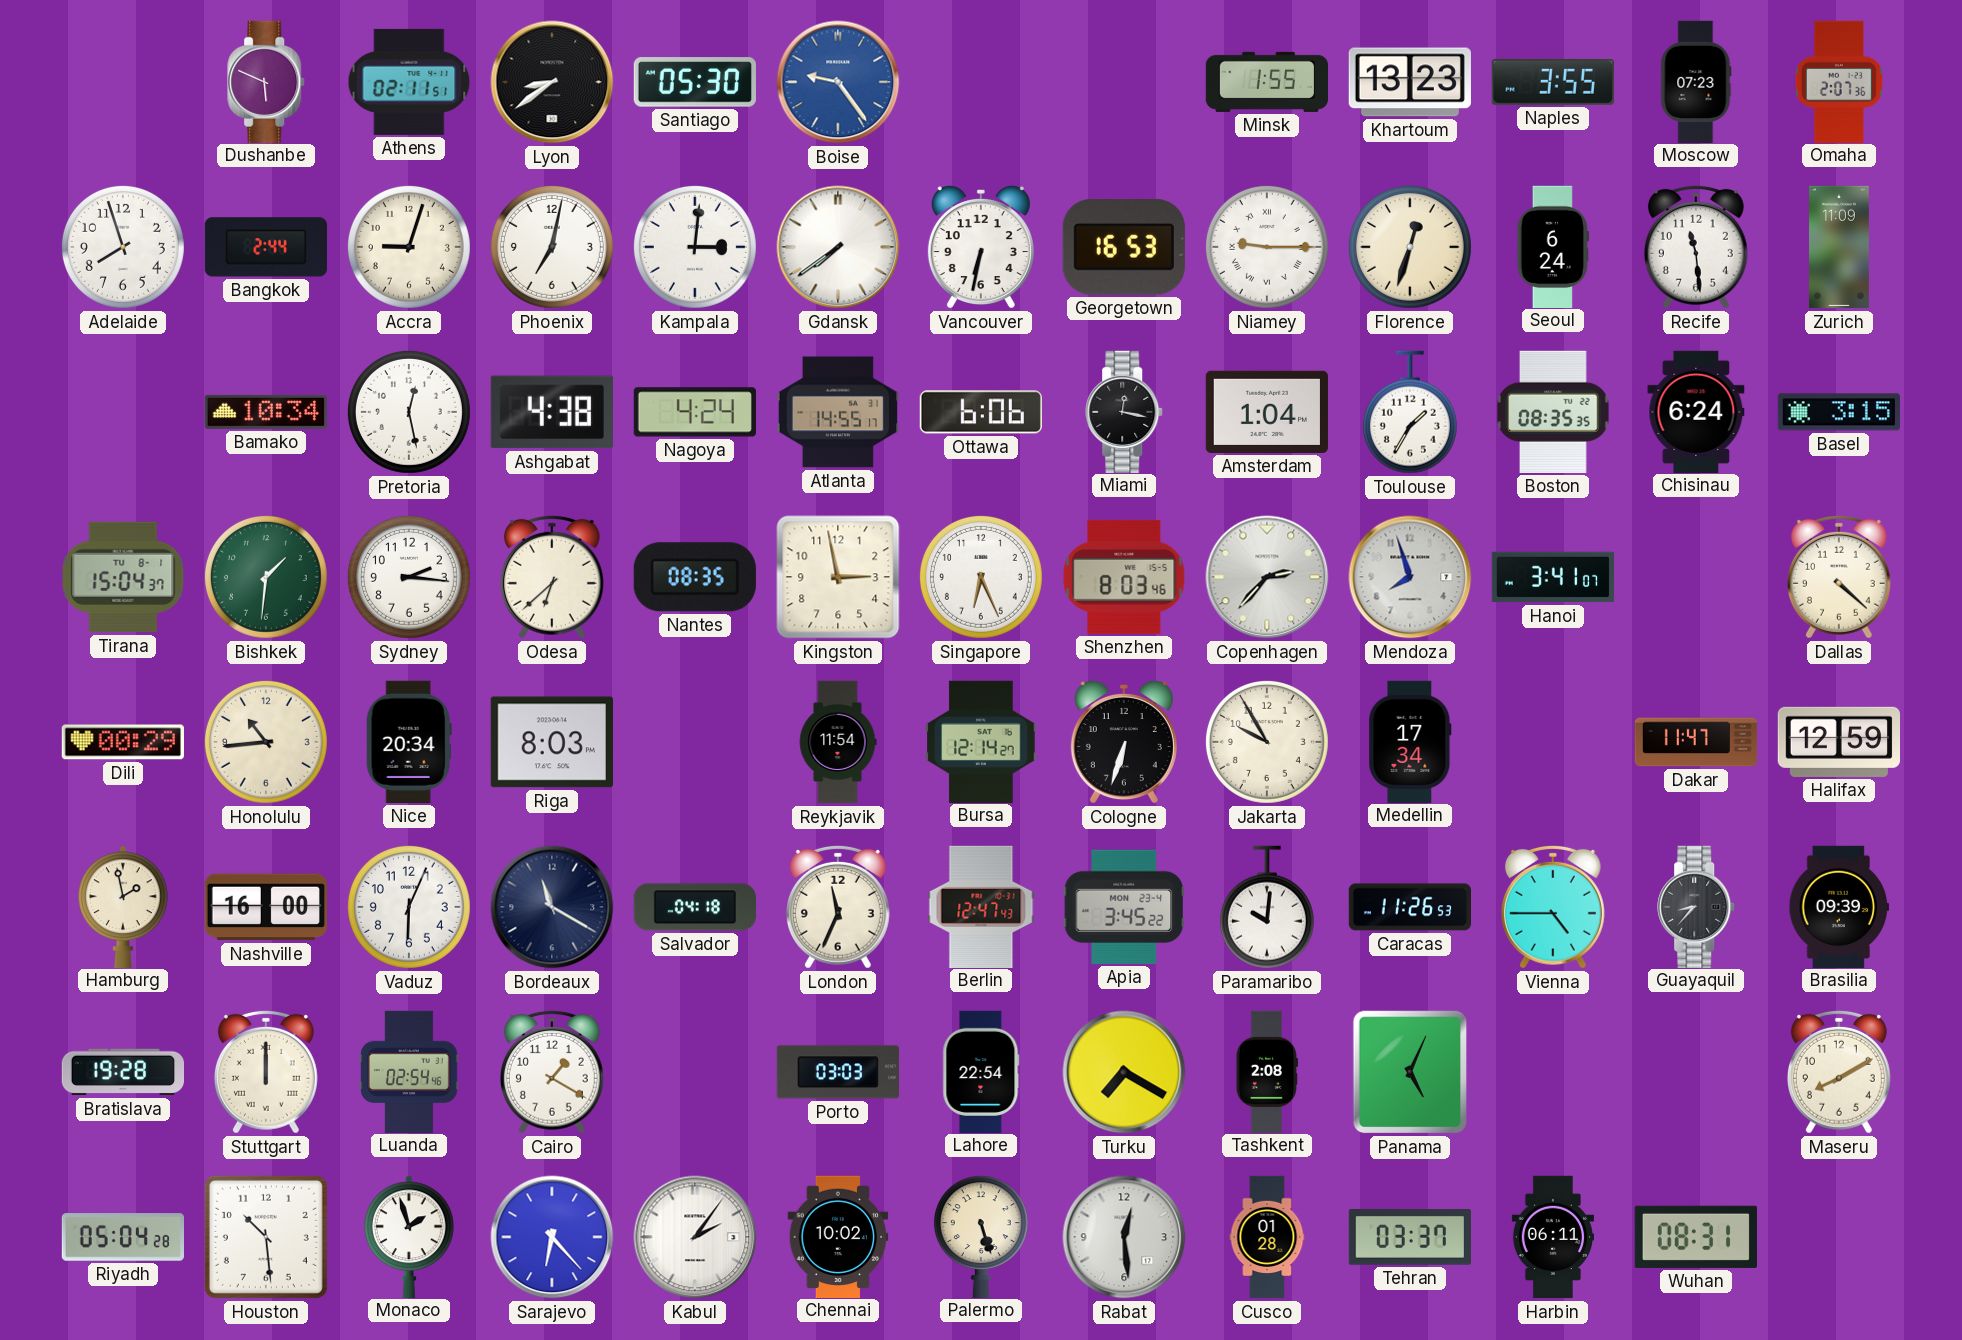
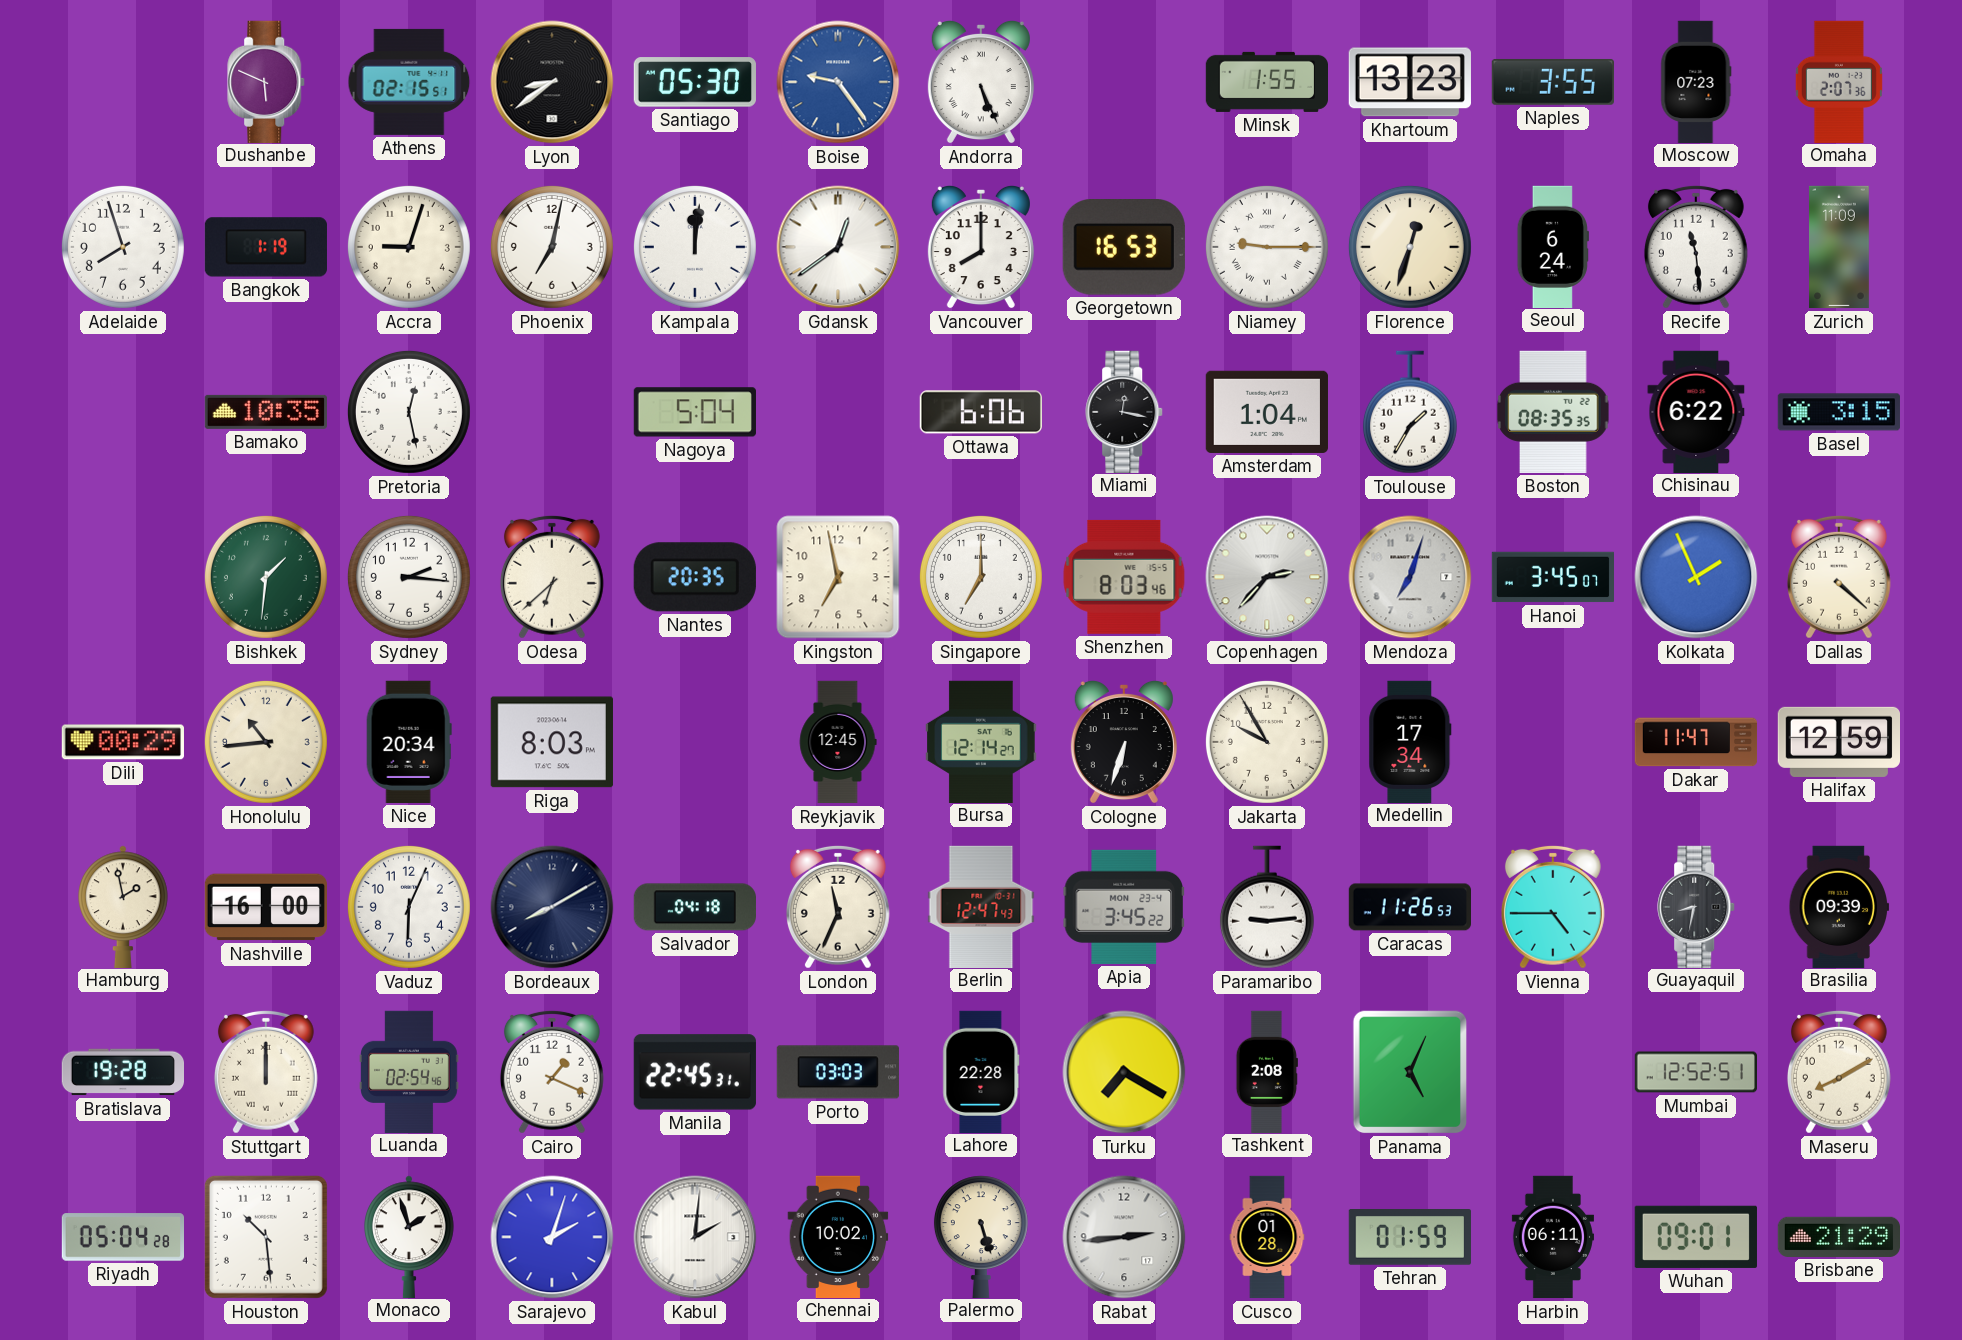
Athens: 02:11 -> 02:15
Andorra: none -> 5:26
Bangkok: 2:44 -> 1:19
Kampala: 3:01 -> 12:01
Gdansk: 7:39 -> 12:39
Vancouver: 6:32 -> 8:00
Bamako: 10:34 -> 10:35
Ashgabat: 4:38 -> none
Nagoya: 4:24 -> 5:04
Atlanta: 14:55 -> none
Chisinau: 6:24 -> 6:22
Tirana: 15:04 -> none
Nantes: 08:35 -> 20:35
Kingston: 2:58 -> 6:58
Singapore: 6:26 -> 7:00
Mendoza: 7:57 -> 7:03
Hanoi: 3:41 -> 3:45
Kolkata: none -> 1:56
Reykjavik: 11:54 -> 12:45
Bordeaux: 11:20 -> 8:10
Paramaribo: 10:01 -> 9:14
Guayaquil: 8:37 -> 8:32
Cairo: 1:20 -> 1:19
Manila: none -> 22:45
Lahore: 22:54 -> 22:28
Mumbai: none -> 12:52
Sarajevo: 6:23 -> 2:03
Kabul: 2:06 -> 2:01
Rabat: 12:29 -> 2:44
Tehran: 03:37 -> 01:59
Wuhan: 08:31 -> 09:01
Brisbane: none -> 21:29
